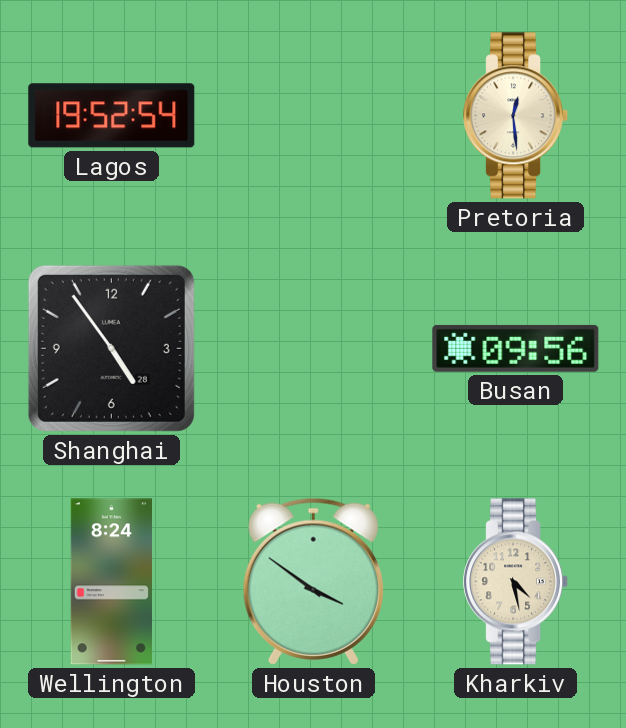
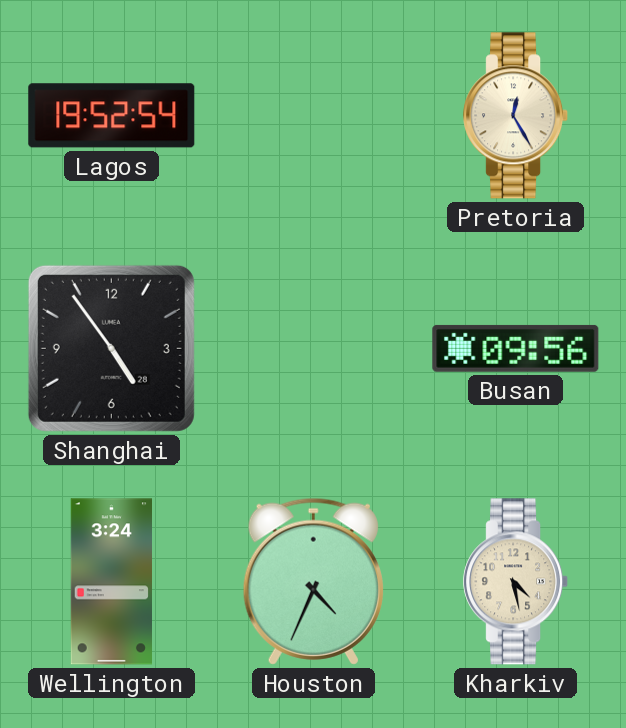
Pretoria: 12:29 -> 12:25
Wellington: 8:24 -> 3:24
Houston: 3:51 -> 4:34
